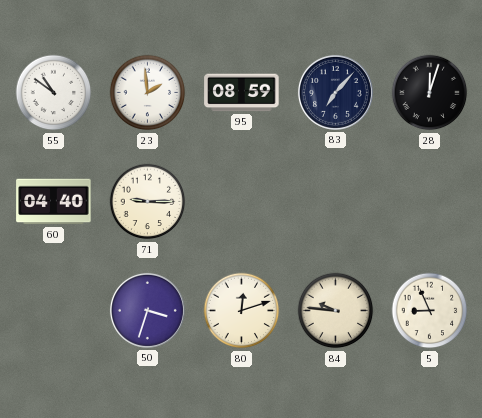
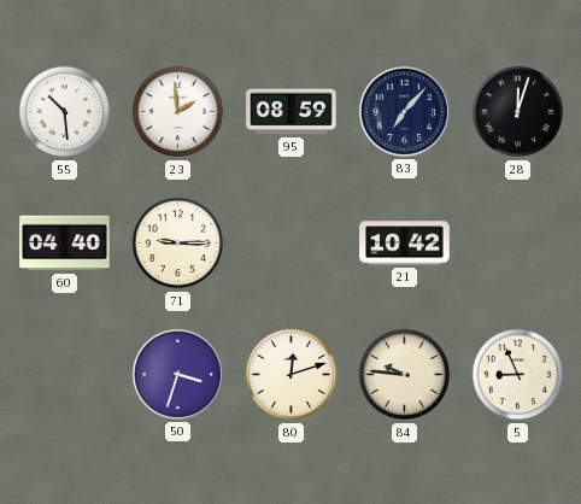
55: 10:51 -> 10:29
21: none -> 10:42
